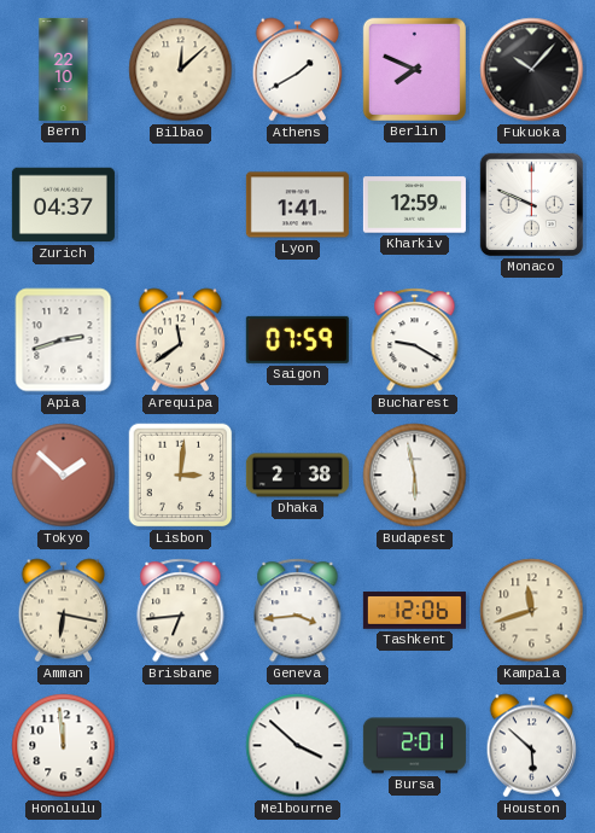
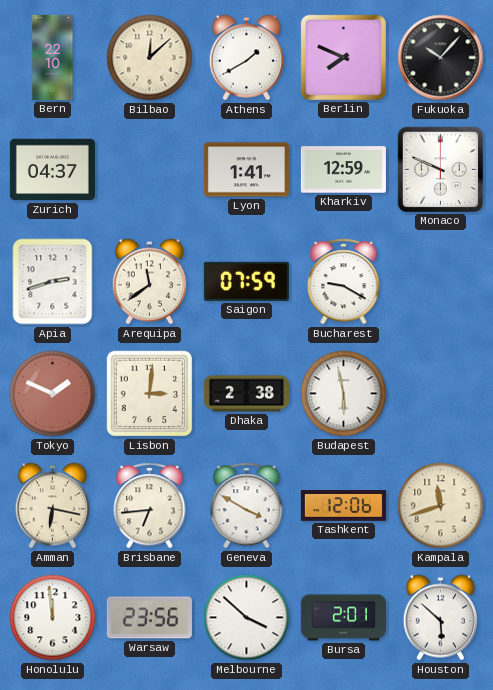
Tokyo: 1:52 -> 1:49
Geneva: 3:44 -> 3:50
Warsaw: none -> 23:56
